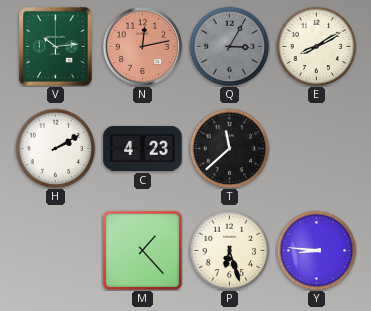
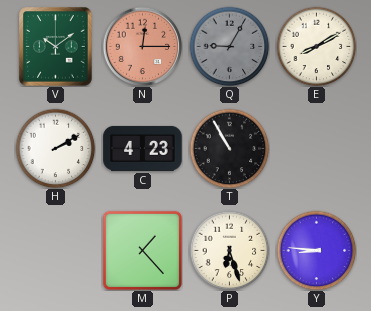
V: 10:14 -> 10:09
N: 12:13 -> 12:15
Q: 3:05 -> 9:05
T: 11:38 -> 10:55
